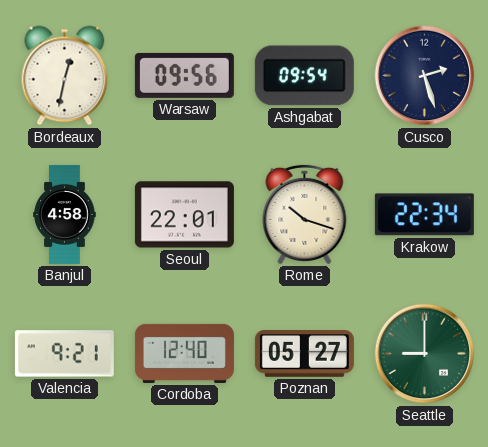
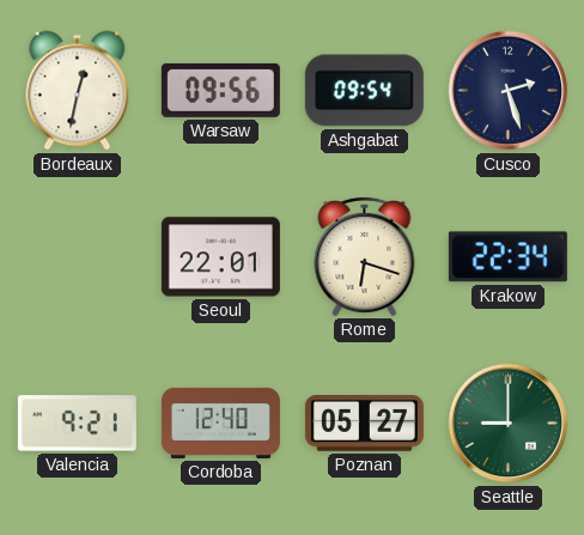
Banjul: 4:58 -> none
Rome: 10:18 -> 6:18
